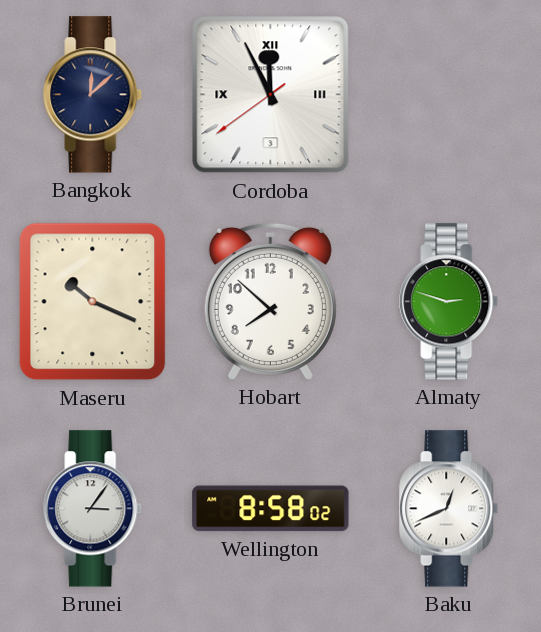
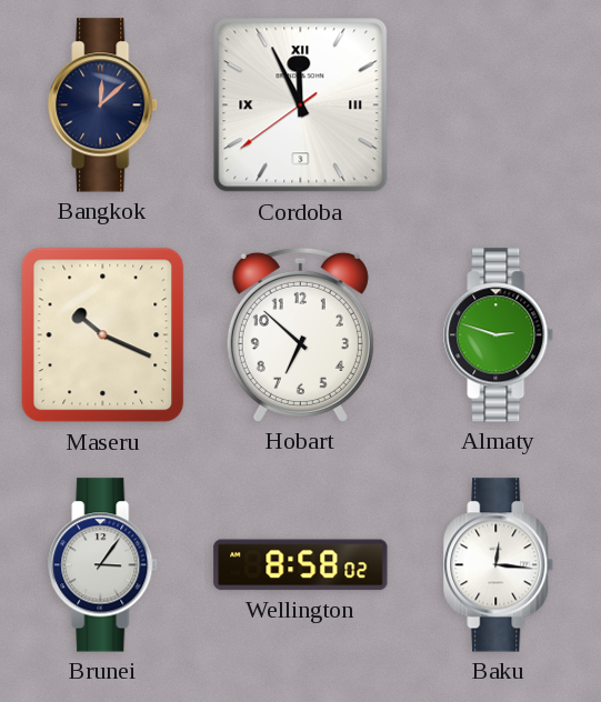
Hobart: 7:52 -> 6:52
Baku: 12:41 -> 12:16
